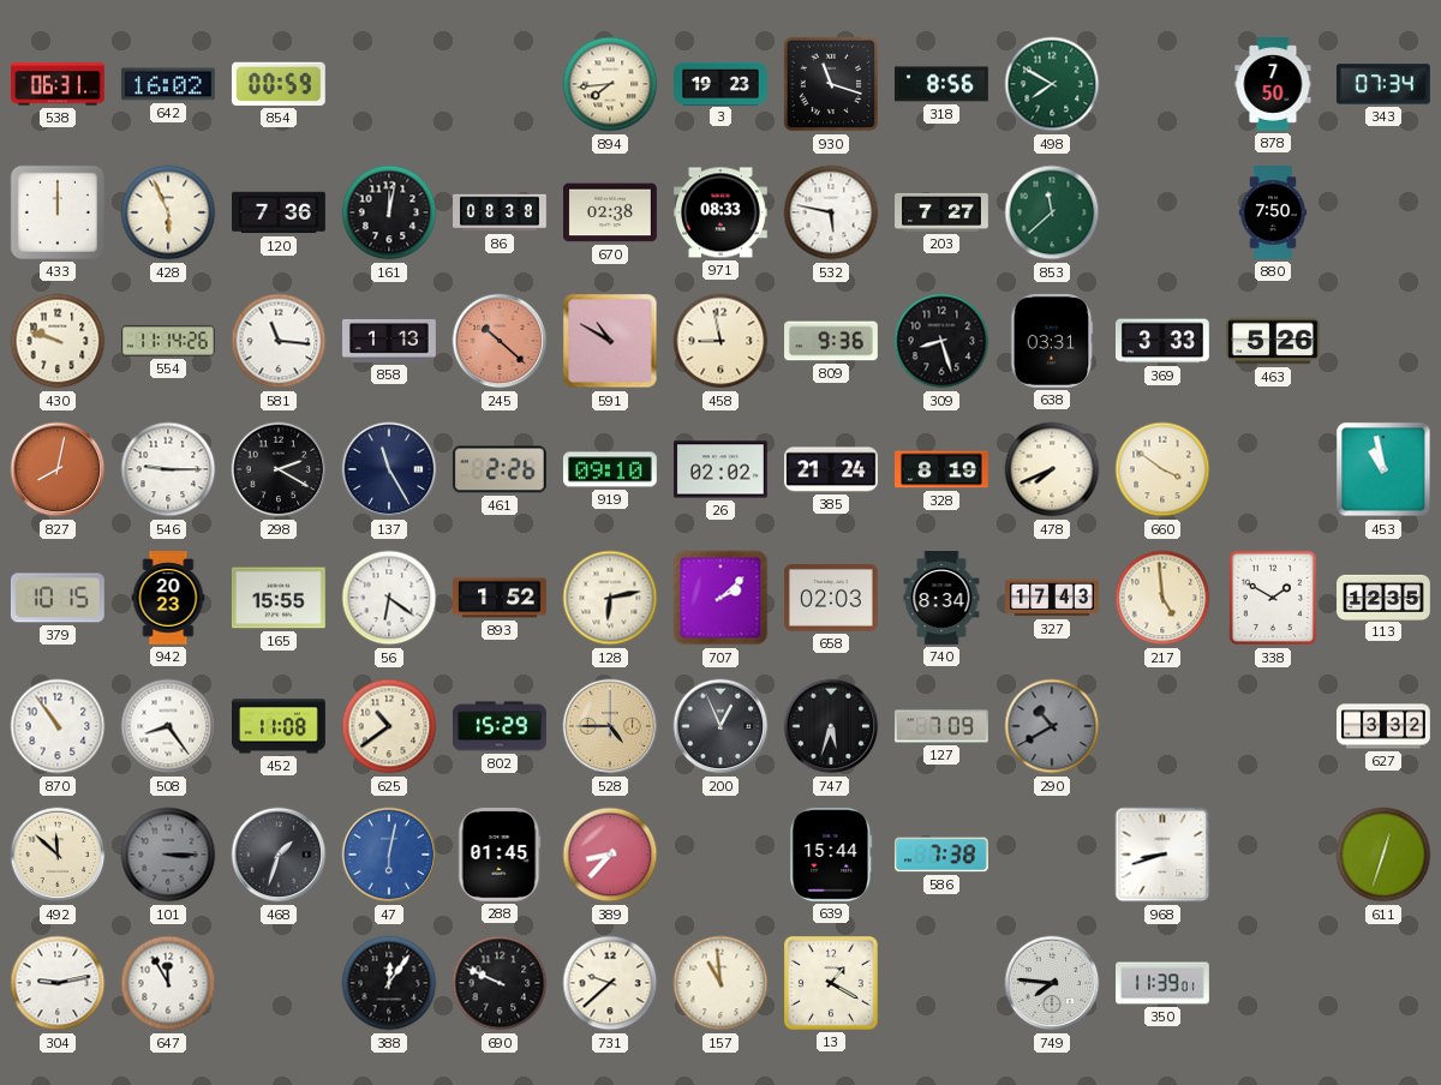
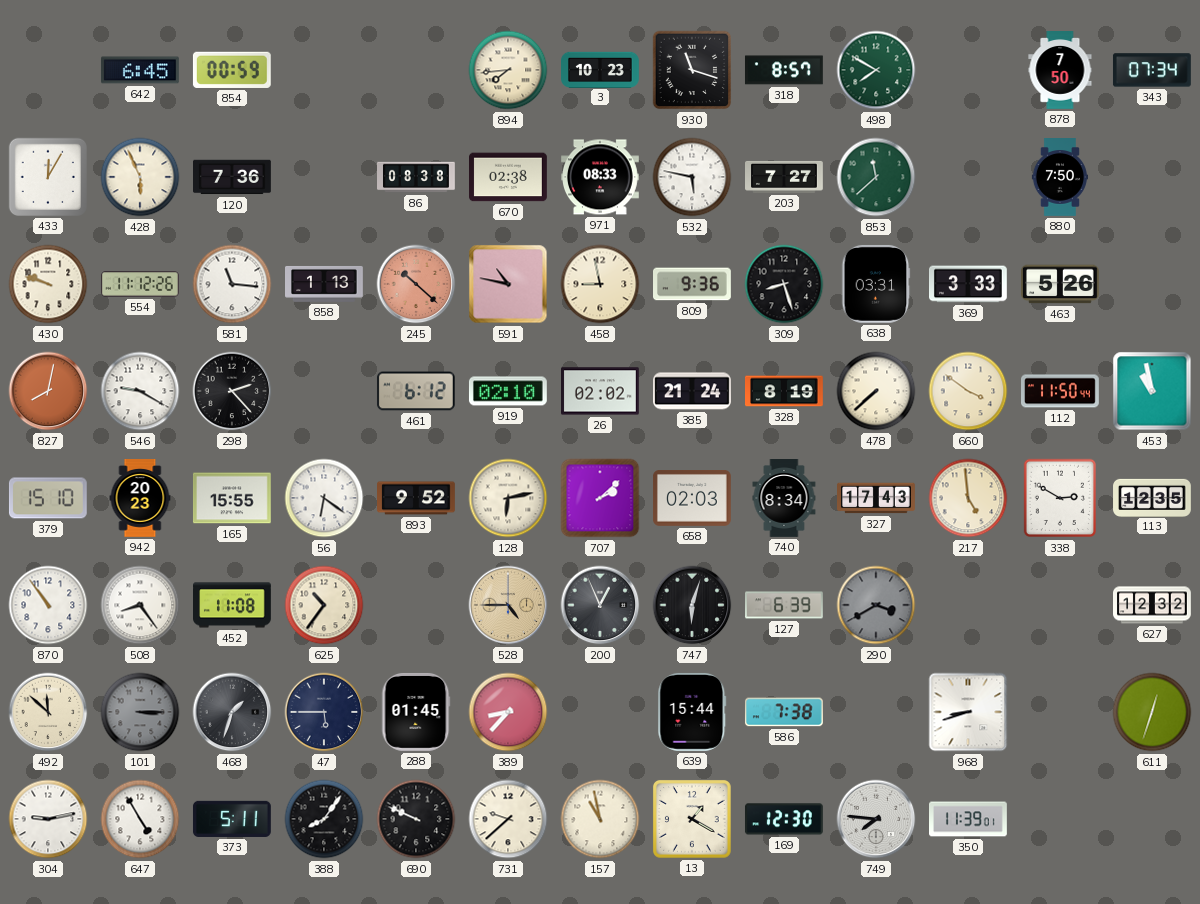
538: 06:31 -> none
642: 16:02 -> 6:45
3: 19:23 -> 10:23
318: 8:56 -> 8:57
433: 12:00 -> 12:05
161: 12:02 -> none
554: 11:14 -> 11:12
591: 10:50 -> 10:47
546: 9:15 -> 9:20
298: 2:20 -> 2:23
137: 11:25 -> none
461: 2:26 -> 6:12
919: 09:10 -> 02:10
478: 7:41 -> 7:38
112: none -> 11:50
379: 10:15 -> 15:10
893: 1:52 -> 9:52
338: 1:50 -> 2:50
625: 10:39 -> 10:36
802: 15:29 -> none
747: 5:33 -> 6:03
127: 7:09 -> 6:39
290: 10:40 -> 3:40
627: 3:32 -> 12:32
47: 6:02 -> 5:45
47 dial: blue -> navy
647: 11:55 -> 4:55
373: none -> 5:11
388: 12:06 -> 8:06
157: 10:59 -> 10:58
169: none -> 12:30
